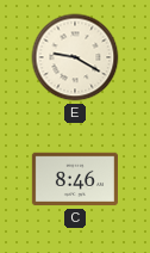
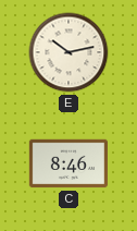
E: 9:20 -> 10:13
